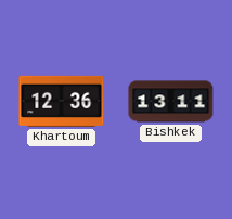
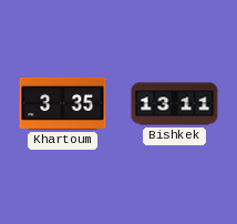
Khartoum: 12:36 -> 3:35
